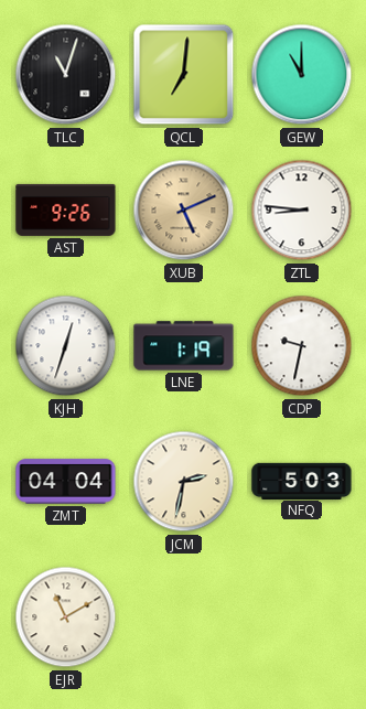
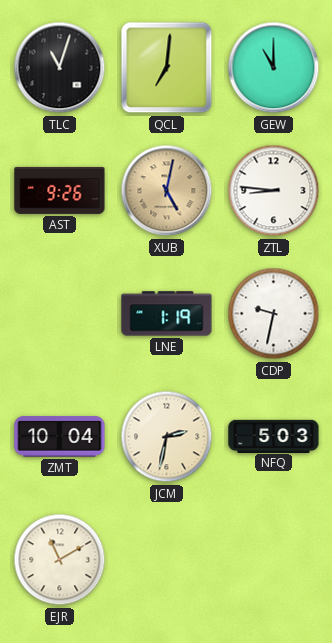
XUB: 5:11 -> 5:02
KJH: 12:33 -> none
ZMT: 04:04 -> 10:04
